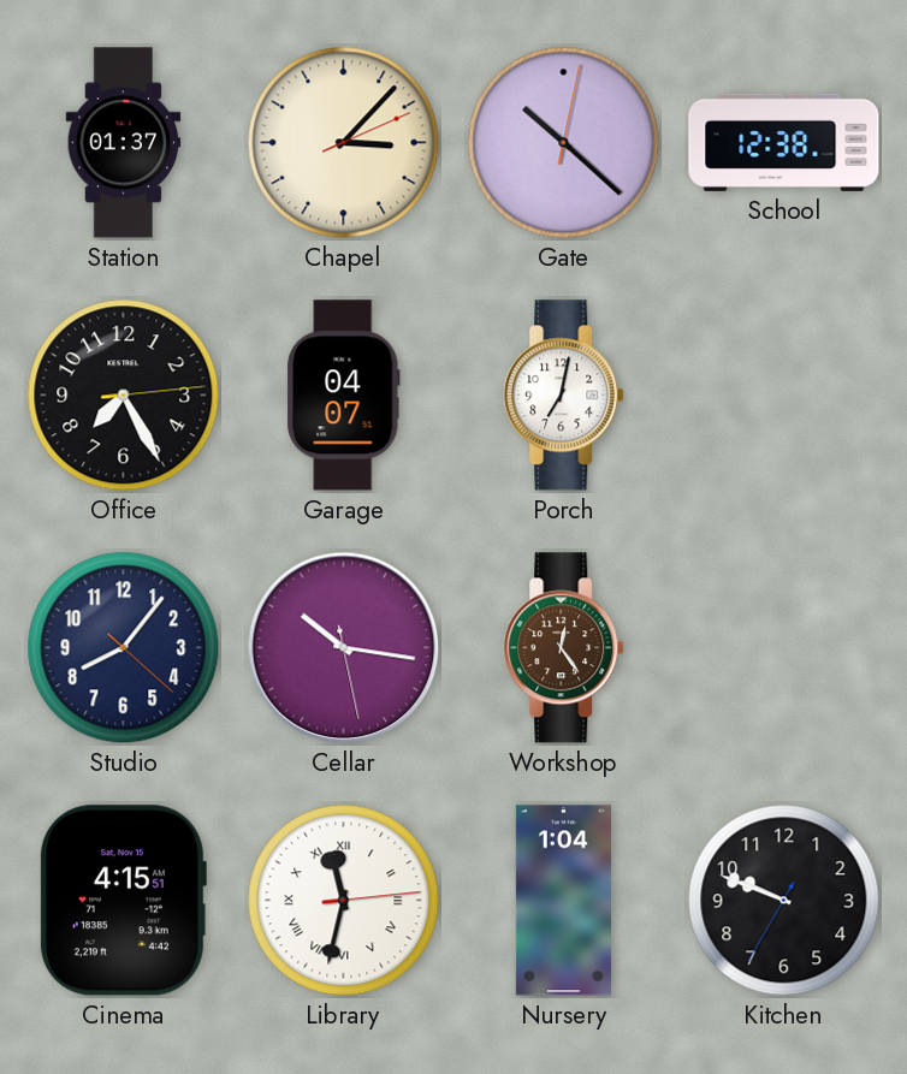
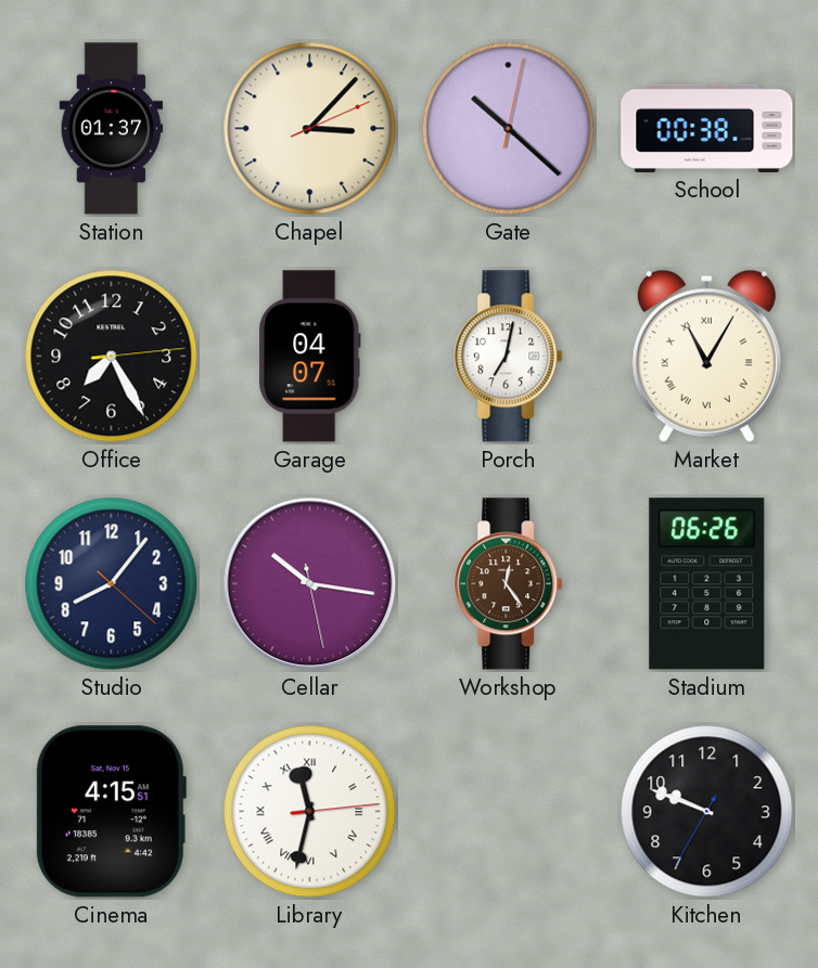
School: 12:38 -> 00:38
Market: none -> 11:05
Stadium: none -> 06:26
Nursery: 1:04 -> none
